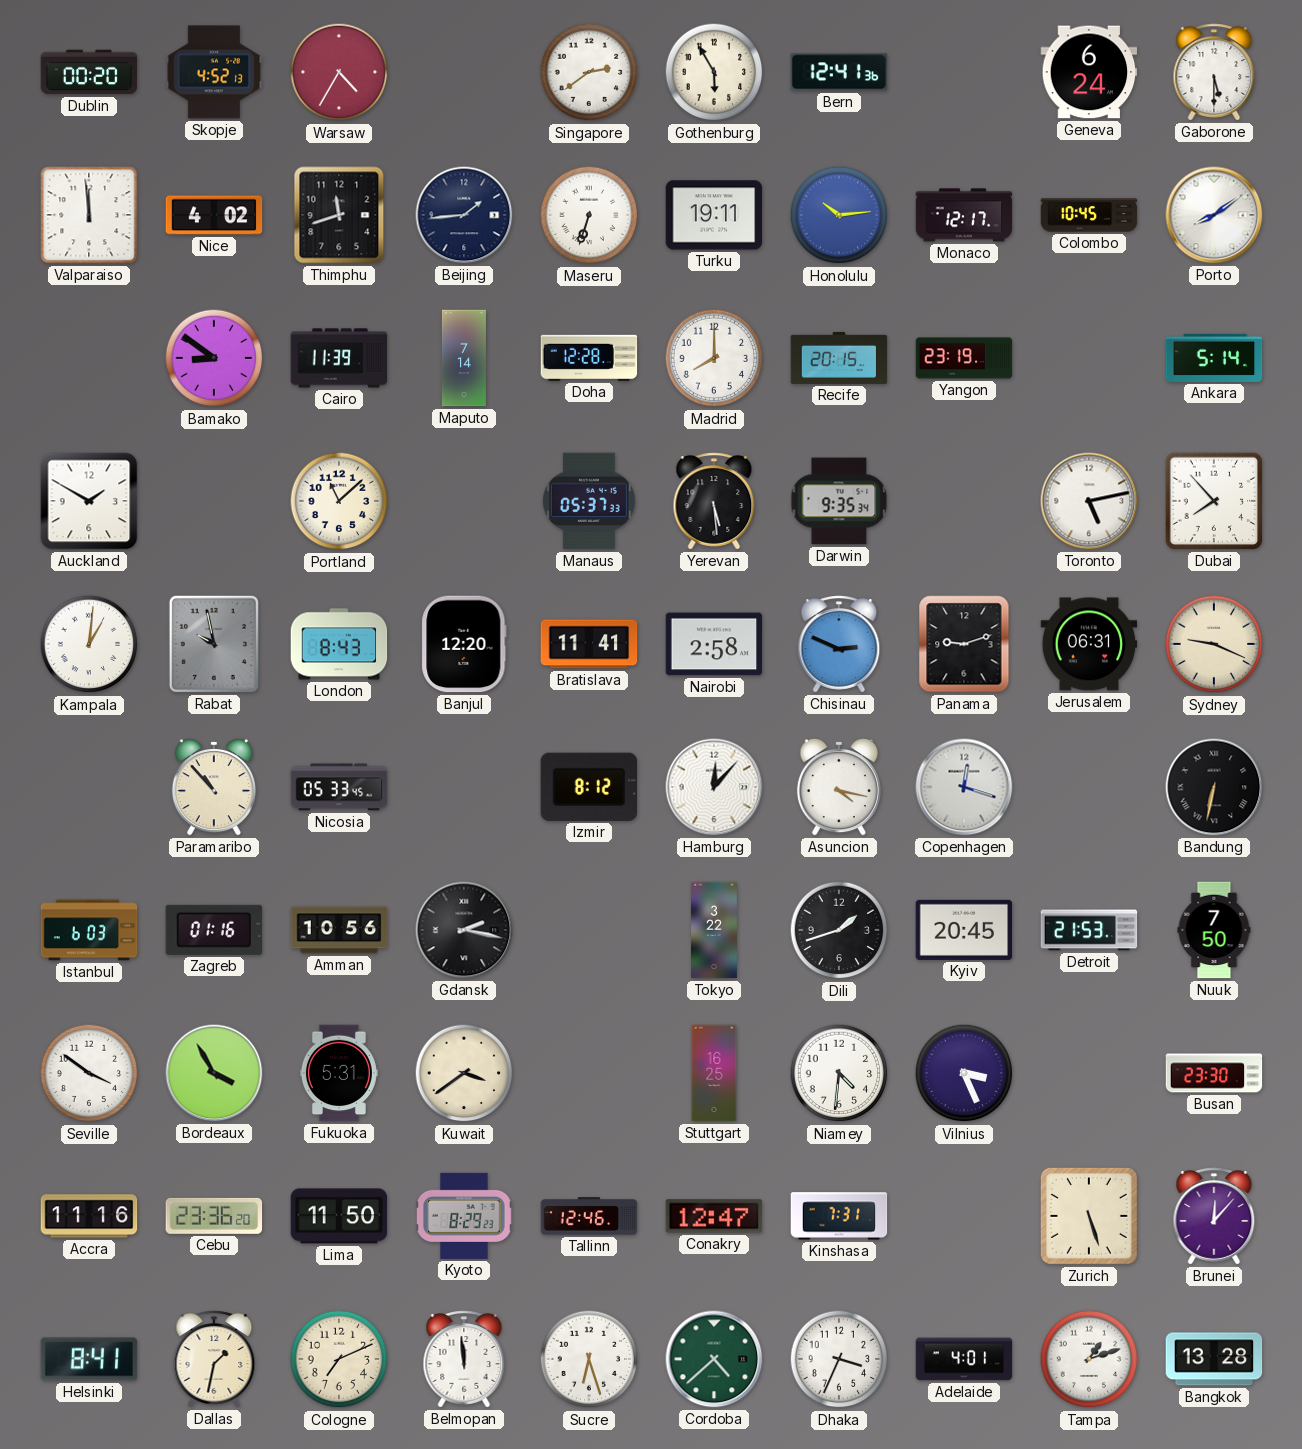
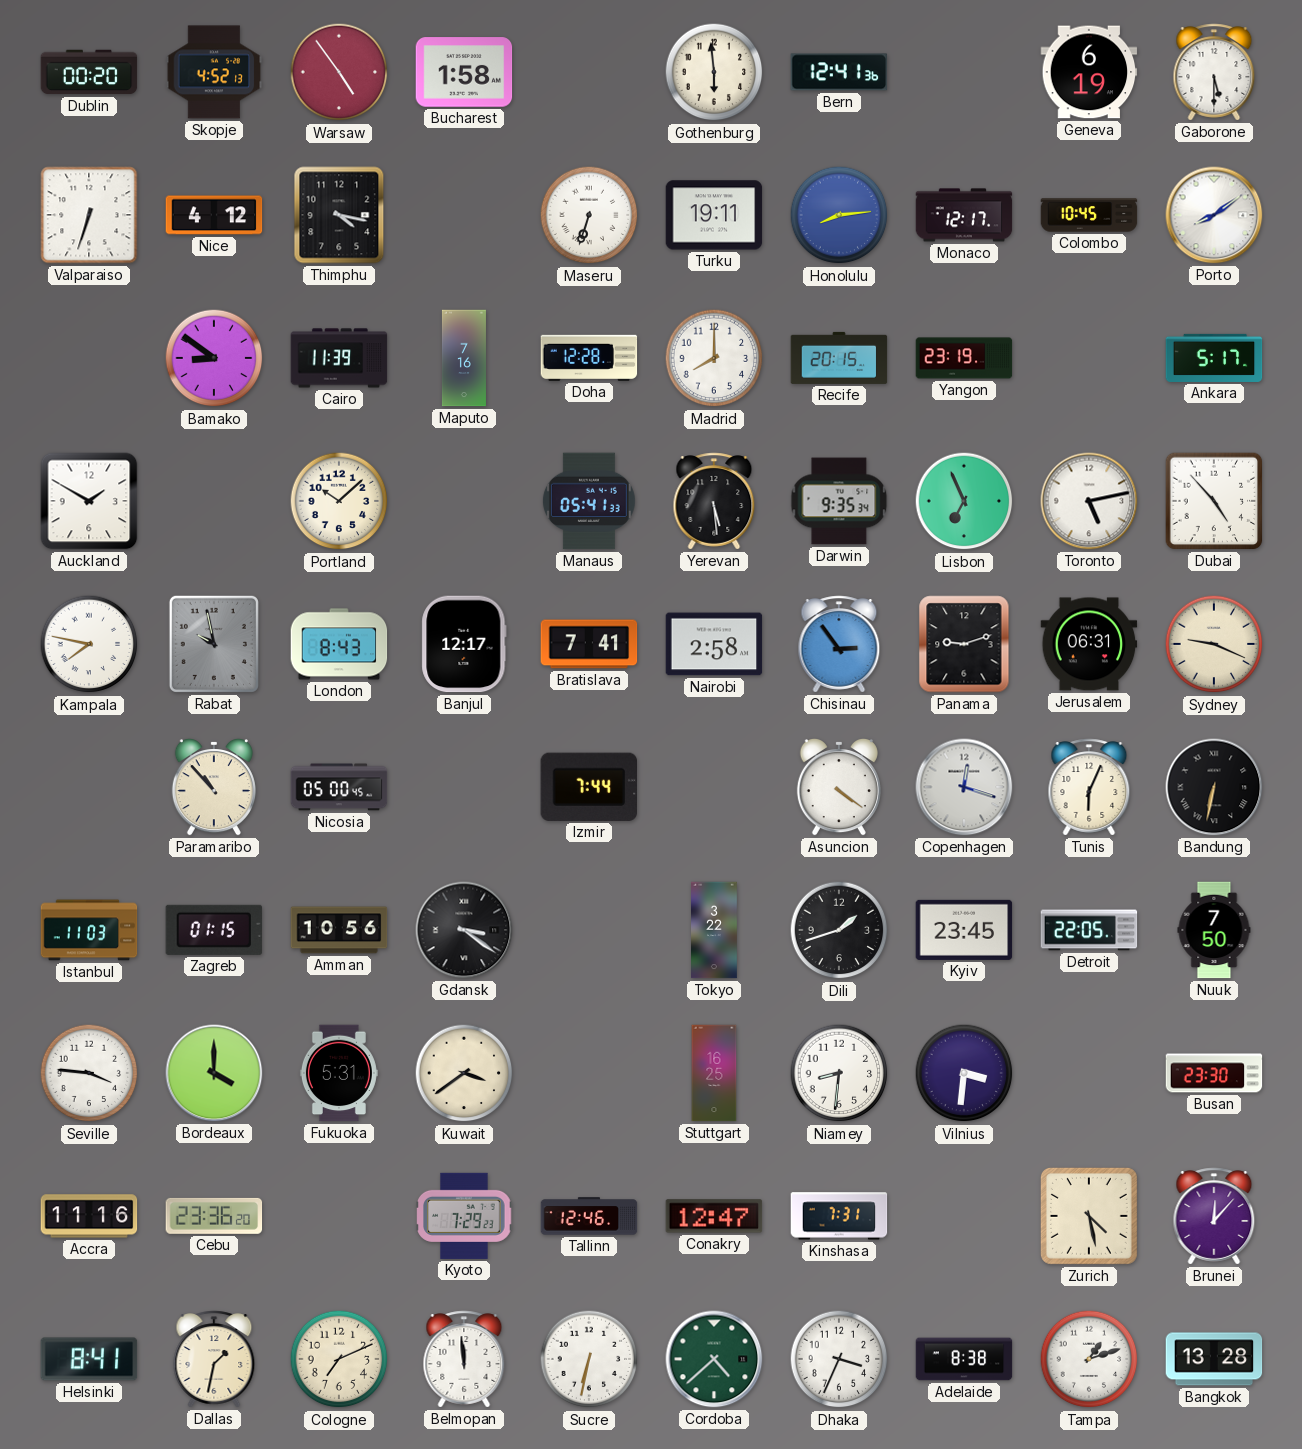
Warsaw: 4:35 -> 4:54
Bucharest: none -> 1:58
Singapore: 2:39 -> none
Gothenburg: 5:55 -> 5:59
Geneva: 6:24 -> 6:19
Valparaiso: 11:59 -> 6:33
Nice: 4:02 -> 4:12
Thimphu: 11:42 -> 4:17
Beijing: 1:44 -> none
Honolulu: 10:14 -> 8:14
Maputo: 7:14 -> 7:16
Ankara: 5:14 -> 5:17
Portland: 11:08 -> 10:08
Manaus: 05:37 -> 05:41
Lisbon: none -> 6:56
Dubai: 7:53 -> 4:53
Kampala: 1:01 -> 7:47
Banjul: 12:20 -> 12:17
Bratislava: 11:41 -> 7:41
Chisinau: 2:49 -> 2:54
Nicosia: 05:33 -> 05:00
Izmir: 8:12 -> 7:44
Hamburg: 12:07 -> none
Asuncion: 4:17 -> 4:21
Tunis: none -> 6:04
Istanbul: 6:03 -> 11:03
Zagreb: 01:16 -> 01:15
Gdansk: 2:17 -> 3:21
Kyiv: 20:45 -> 23:45
Detroit: 21:53 -> 22:05
Seville: 3:51 -> 3:46
Bordeaux: 3:55 -> 4:00
Niamey: 4:31 -> 8:31
Vilnius: 3:26 -> 3:31
Lima: 11:50 -> none
Kyoto: 8:29 -> 7:29
Zurich: 5:27 -> 4:28
Sucre: 6:27 -> 6:32
Adelaide: 4:01 -> 8:38
